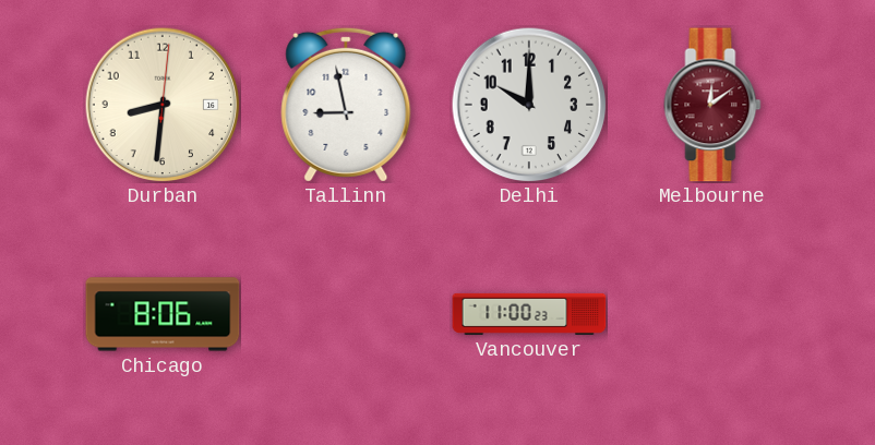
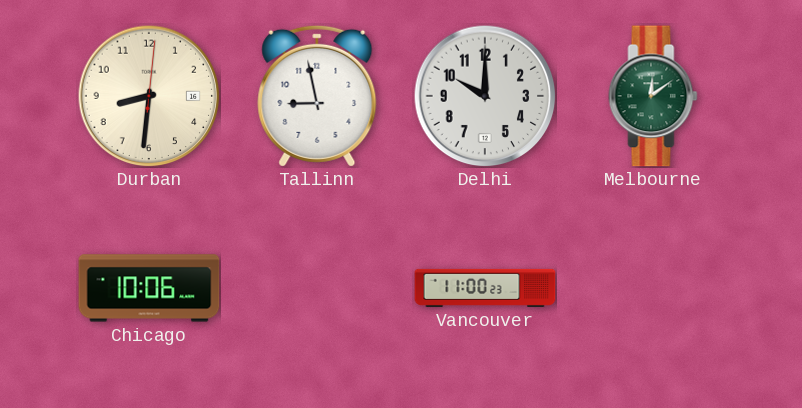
Melbourne dial: burgundy -> green
Chicago: 8:06 -> 10:06
